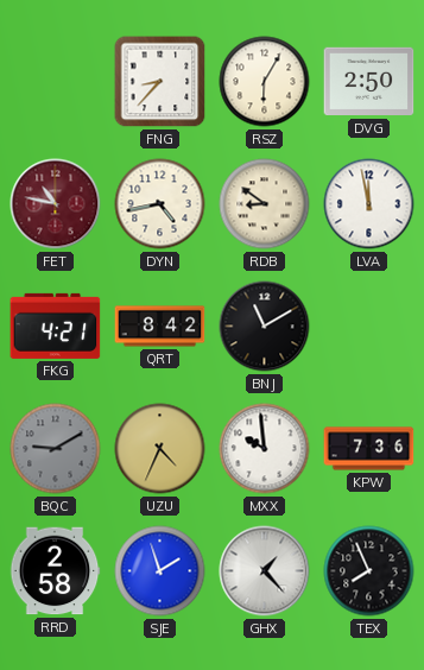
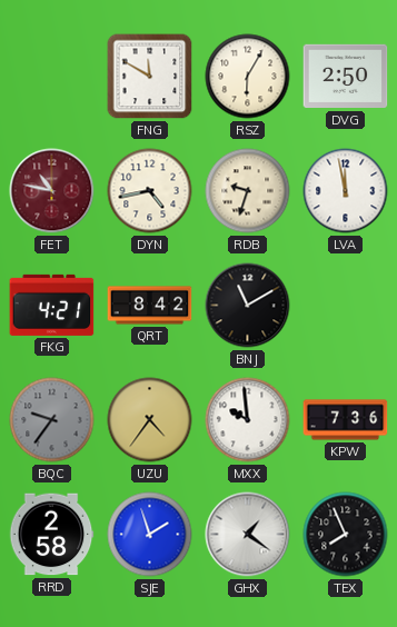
FNG: 8:37 -> 11:50
RDB: 8:51 -> 9:33
BQC: 9:10 -> 9:36
UZU: 4:34 -> 4:36
GHX: 1:23 -> 1:21
